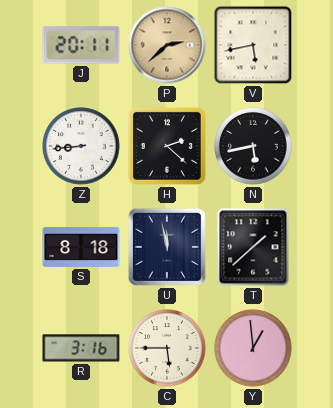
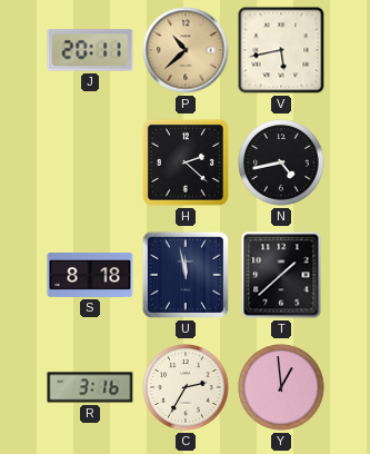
P: 2:38 -> 10:38
Z: 8:44 -> none
N: 5:43 -> 4:43
C: 5:45 -> 2:35
